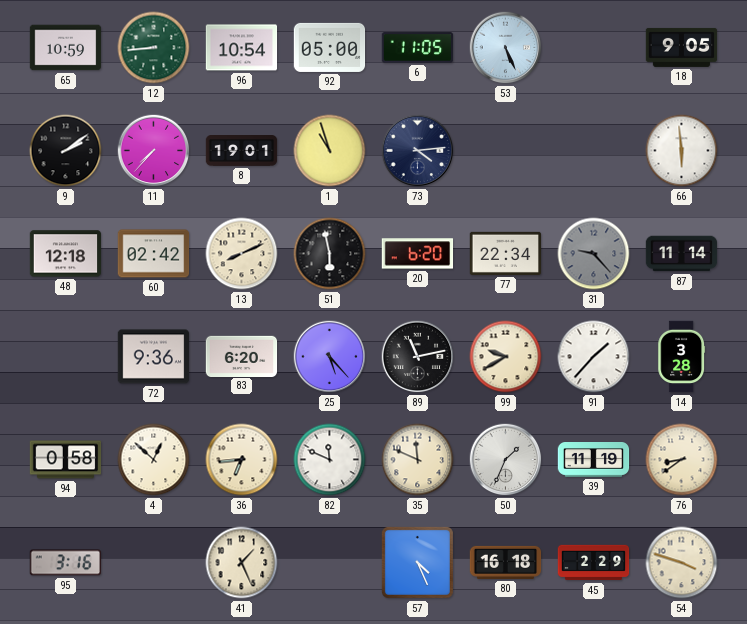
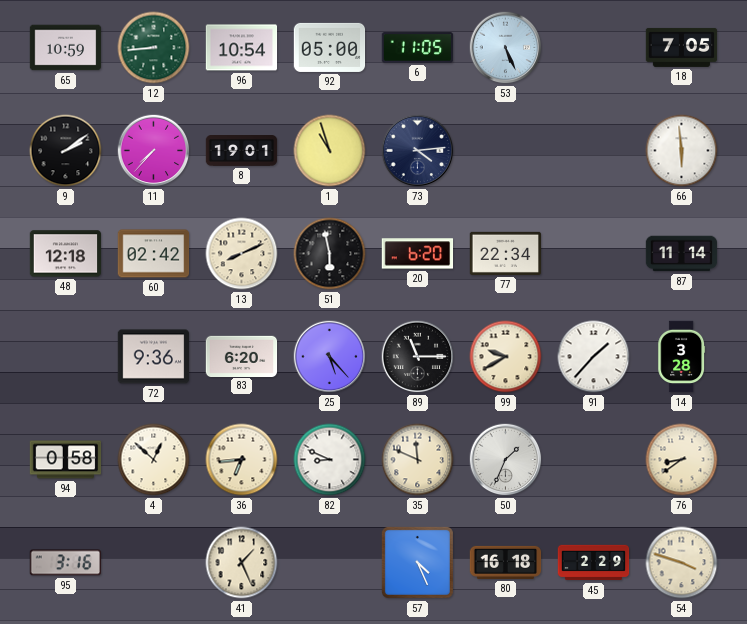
18: 9:05 -> 7:05
31: 9:23 -> none
89: 11:13 -> 11:15
82: 11:49 -> 8:49
39: 11:19 -> none
